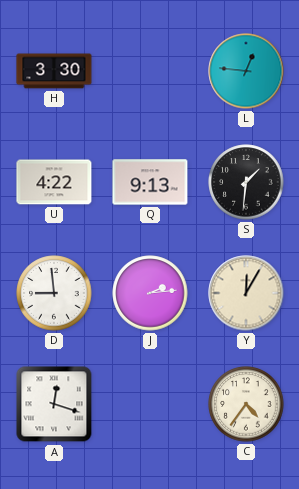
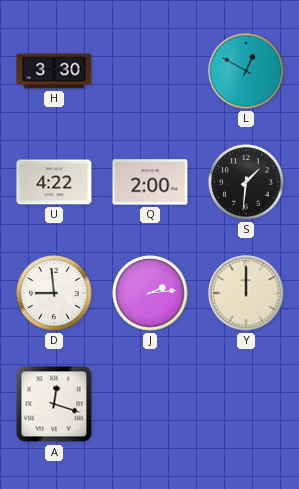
L: 12:46 -> 12:50
Q: 9:13 -> 2:00
Y: 12:05 -> 12:00
C: 4:36 -> none
